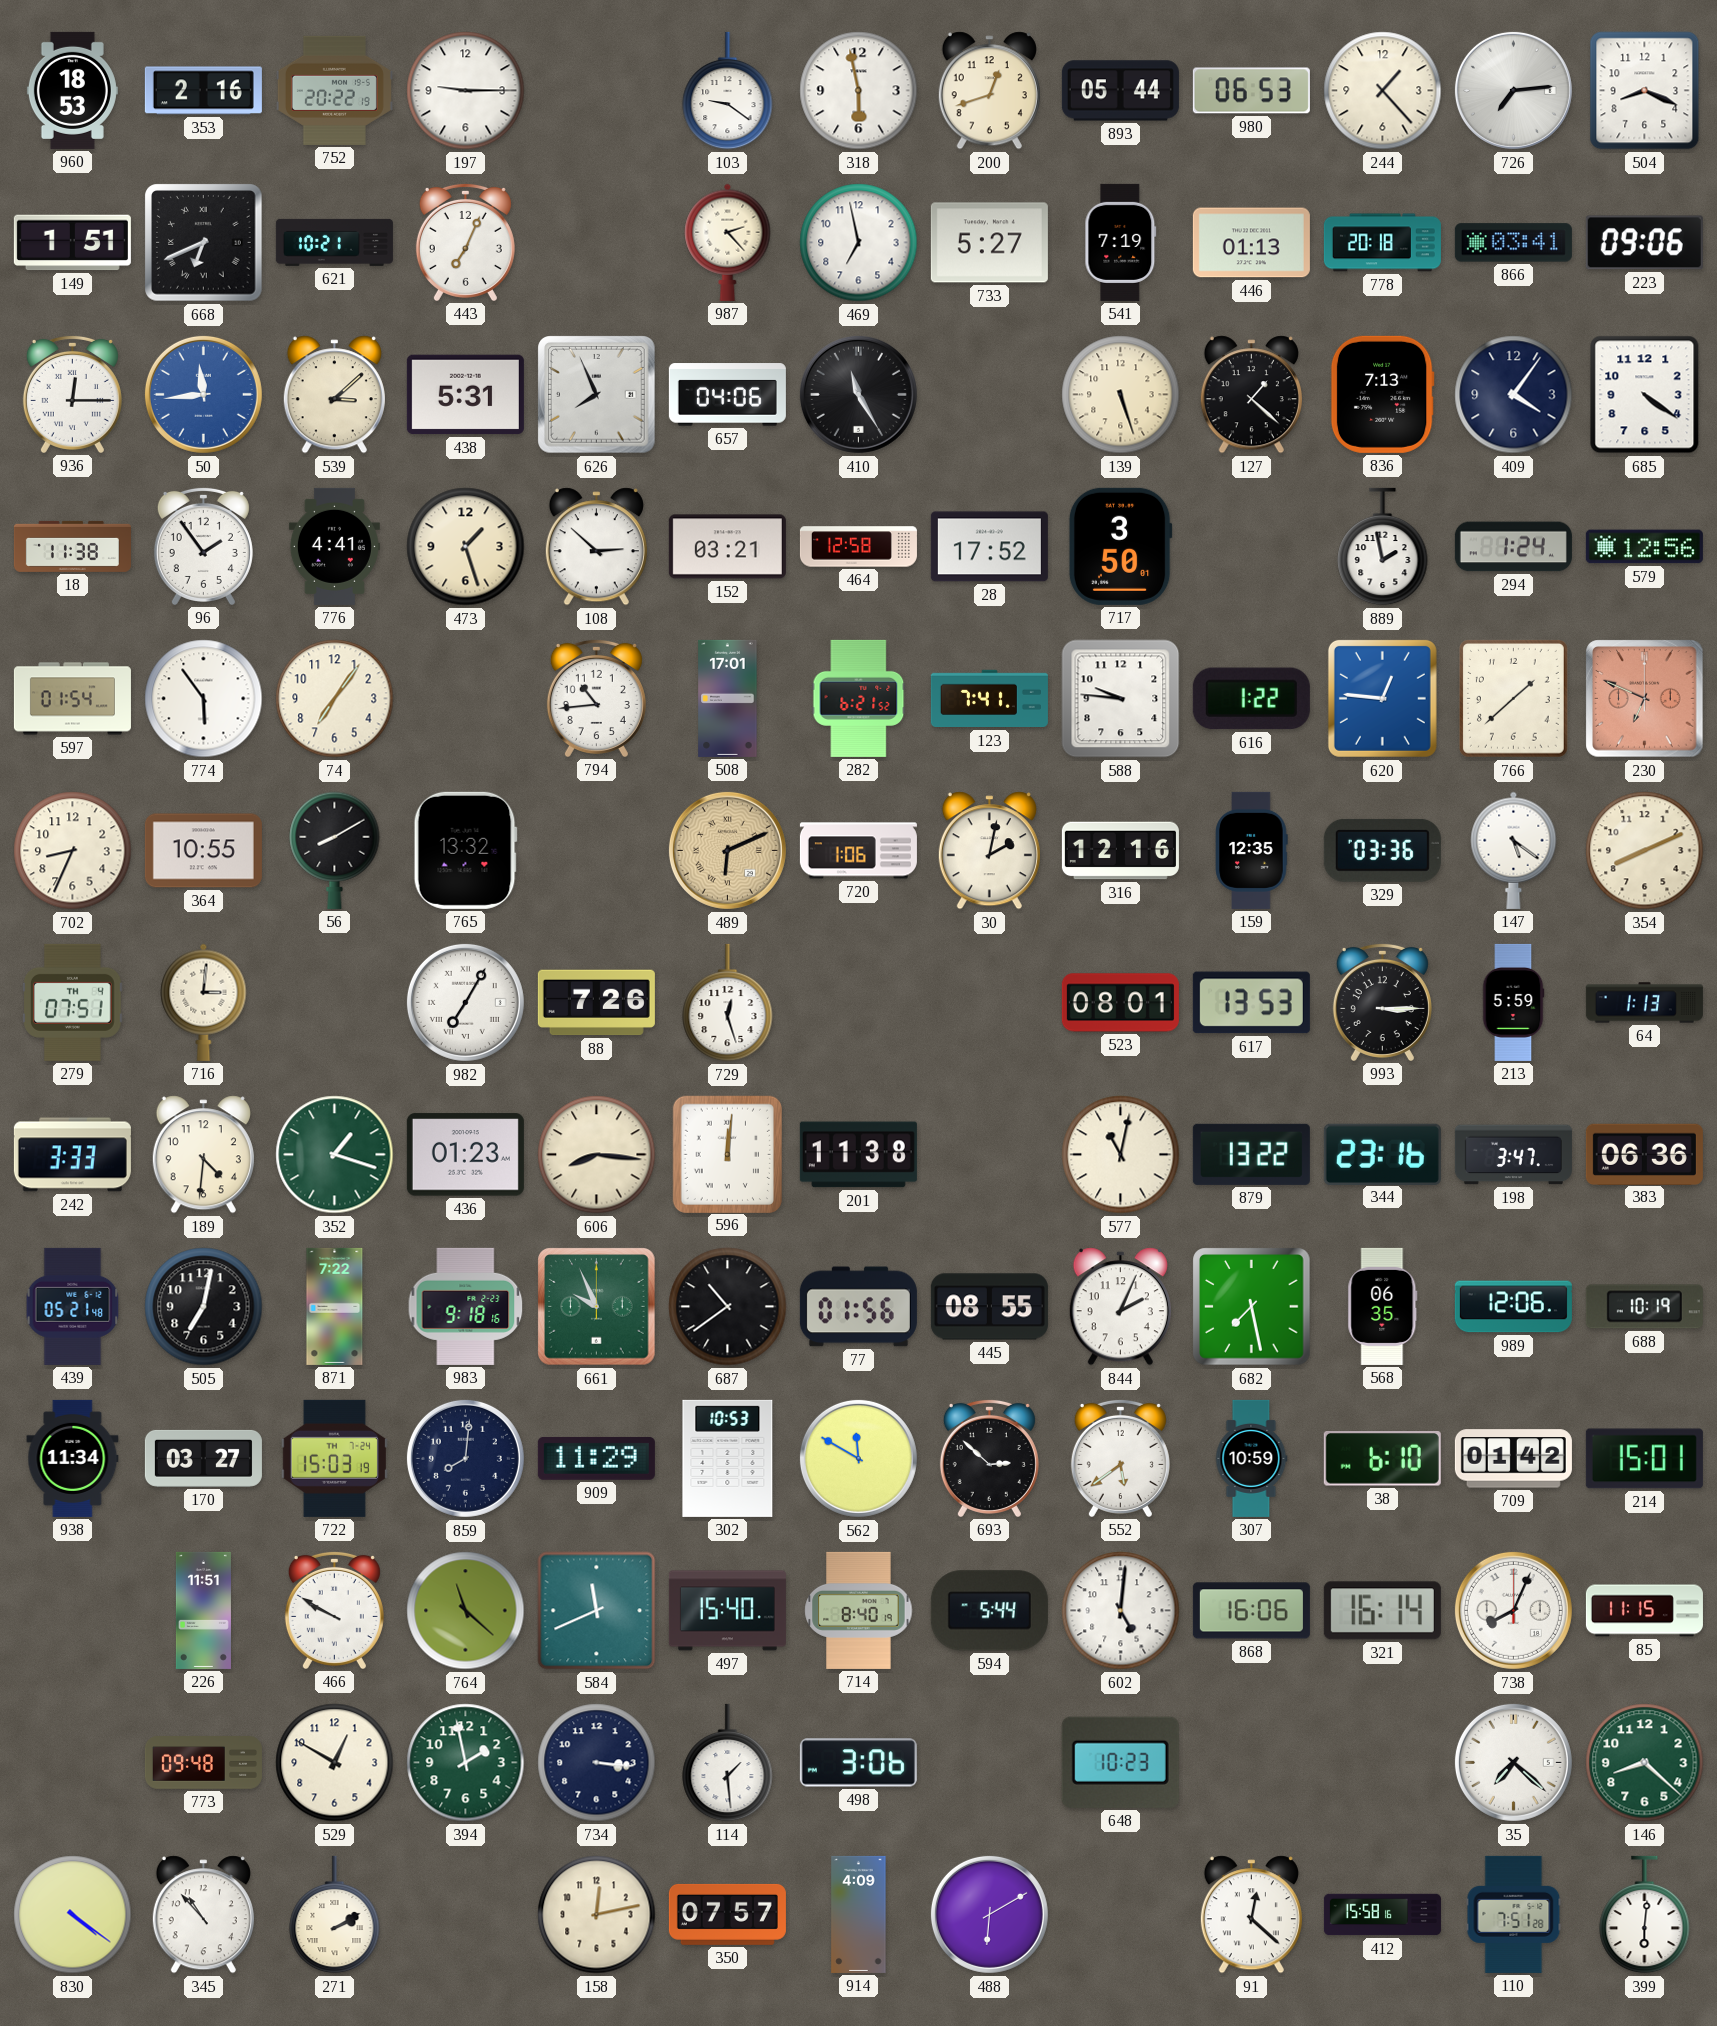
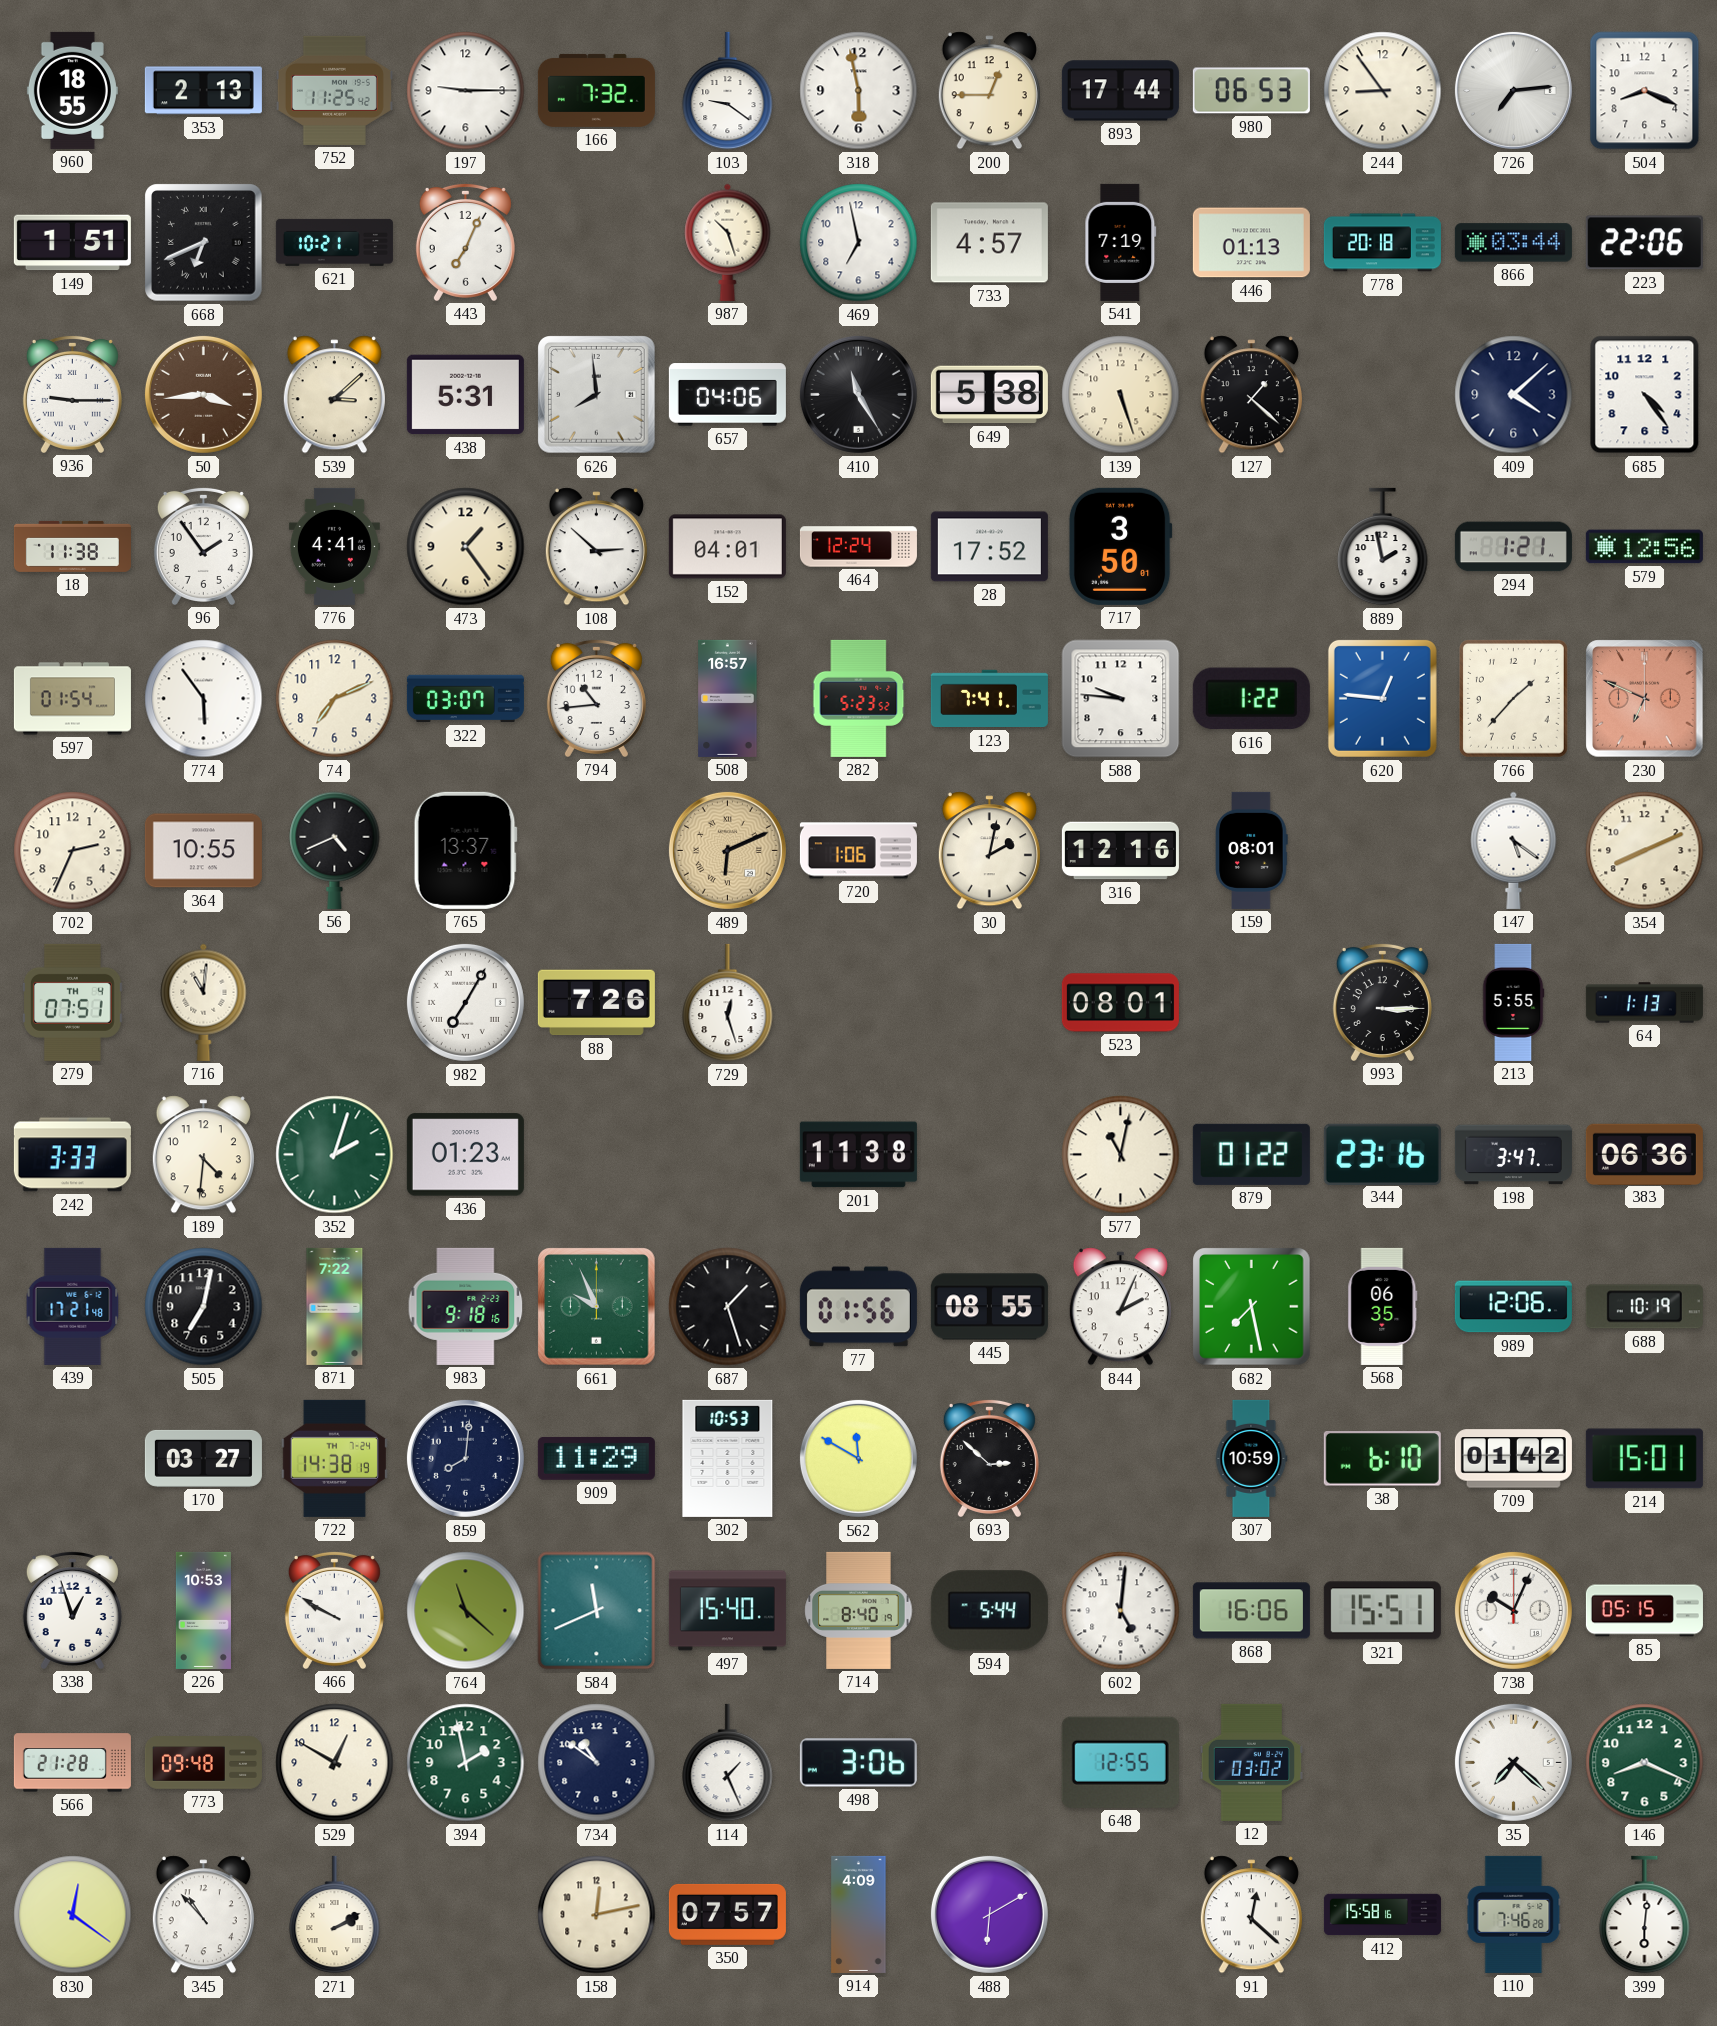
960: 18:53 -> 18:55
353: 2:16 -> 2:13
752: 20:22 -> 11:25
166: none -> 7:32
200: 12:42 -> 12:45
893: 05:44 -> 17:44
244: 1:23 -> 8:54
987: 2:23 -> 10:27
733: 5:27 -> 4:57
866: 03:41 -> 03:44
223: 09:06 -> 22:06
936: 12:15 -> 9:15
50: 11:44 -> 3:44
50 dial: blue -> brown
626: 7:56 -> 7:59
649: none -> 5:38
836: 7:13 -> none
409: 4:06 -> 4:08
685: 4:21 -> 4:24
473: 1:27 -> 1:24
152: 03:21 -> 04:01
464: 12:58 -> 12:24
294: 1:24 -> 1:21
74: 7:06 -> 7:11
322: none -> 03:07
508: 17:01 -> 16:57
282: 6:21 -> 5:23
766: 1:38 -> 1:37
702: 8:34 -> 2:34
56: 8:10 -> 4:41
765: 13:32 -> 13:37
159: 12:35 -> 08:01
329: 03:36 -> none
716: 3:01 -> 11:01
617: 13:53 -> none
213: 5:59 -> 5:55
352: 1:18 -> 2:03
606: 8:16 -> none
596: 12:01 -> none
879: 13:22 -> 01:22
439: 05:21 -> 17:21
687: 10:39 -> 1:27
938: 11:34 -> none
722: 15:03 -> 14:38
552: 5:39 -> none
338: none -> 12:57
226: 11:51 -> 10:53
321: 16:14 -> 15:51
738: 8:04 -> 10:04
85: 11:15 -> 05:15
566: none -> 21:28
734: 3:16 -> 10:51
114: 1:29 -> 1:26
648: 10:23 -> 12:55
12: none -> 03:02
146: 8:22 -> 8:19
830: 4:21 -> 12:21
110: 7:51 -> 7:46
